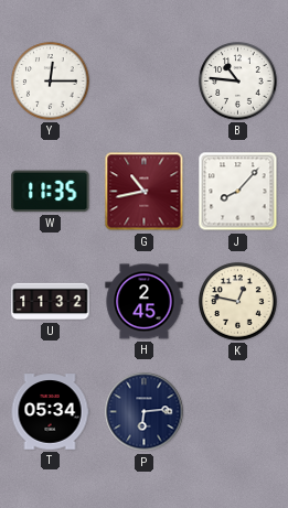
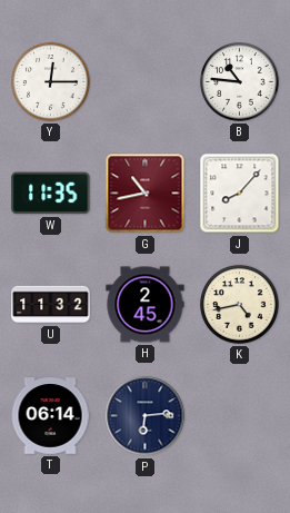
K: 12:47 -> 4:43
T: 05:34 -> 06:14
